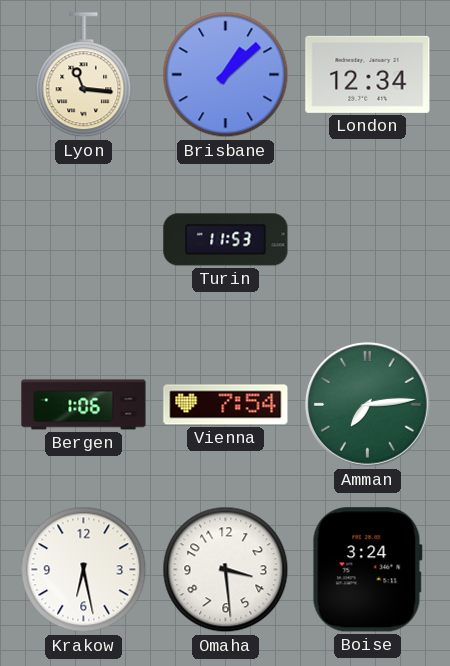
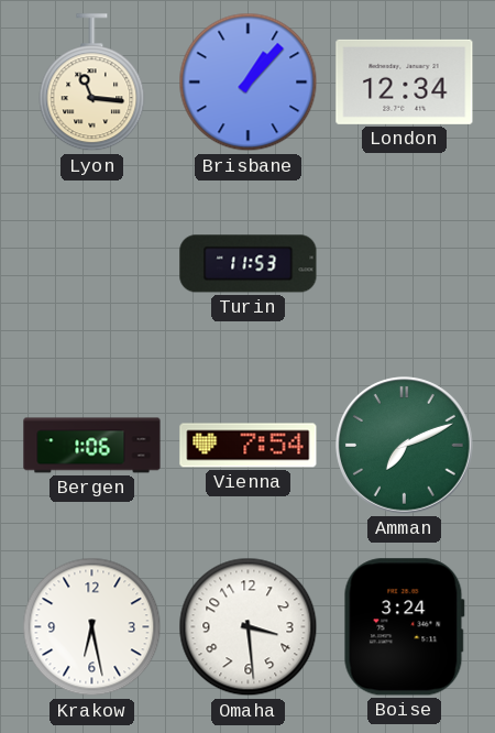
Brisbane: 1:08 -> 1:07
Amman: 7:14 -> 7:11
